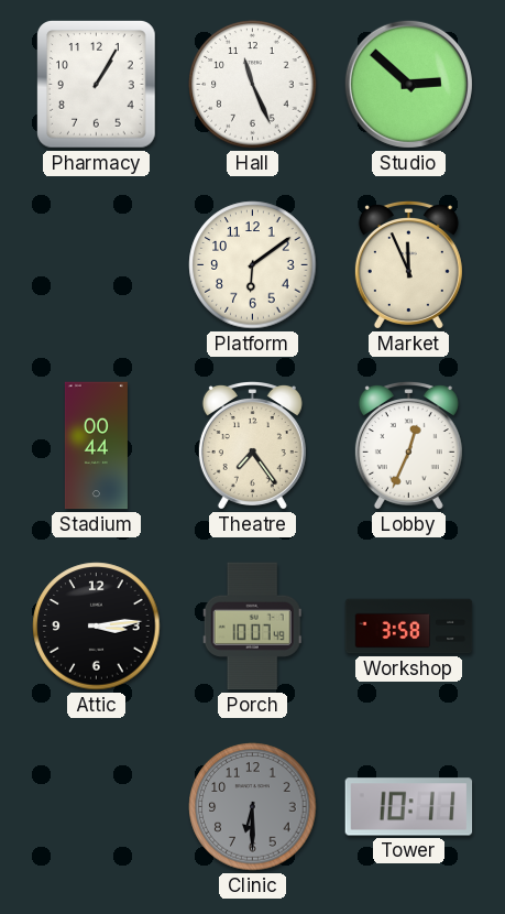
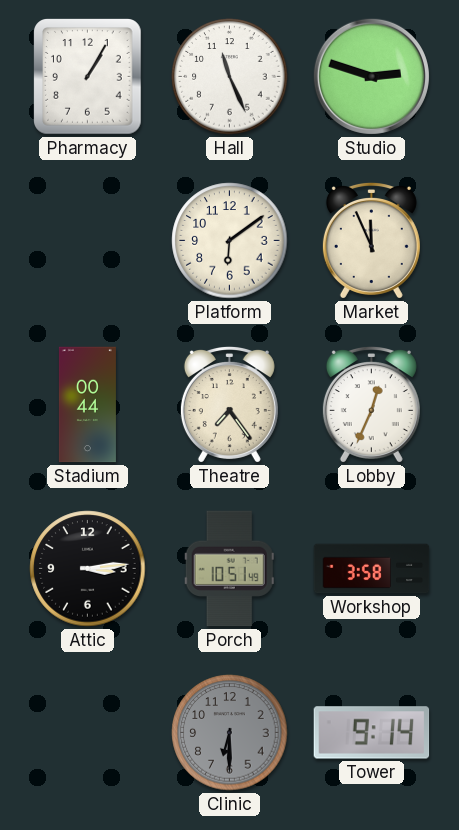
Studio: 2:52 -> 2:48
Porch: 10:07 -> 10:51
Tower: 10:11 -> 9:14
